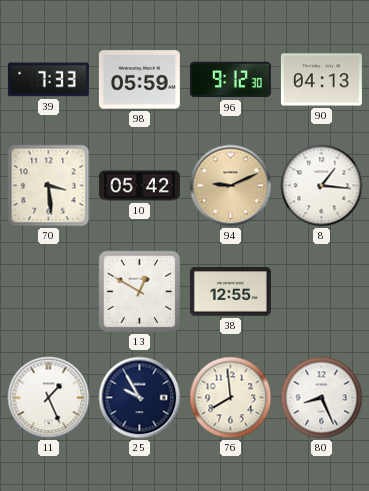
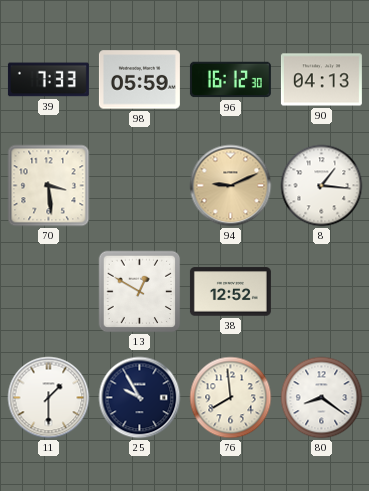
96: 9:12 -> 16:12
10: 05:42 -> none
38: 12:55 -> 12:52
11: 1:26 -> 1:30
80: 8:26 -> 8:21
